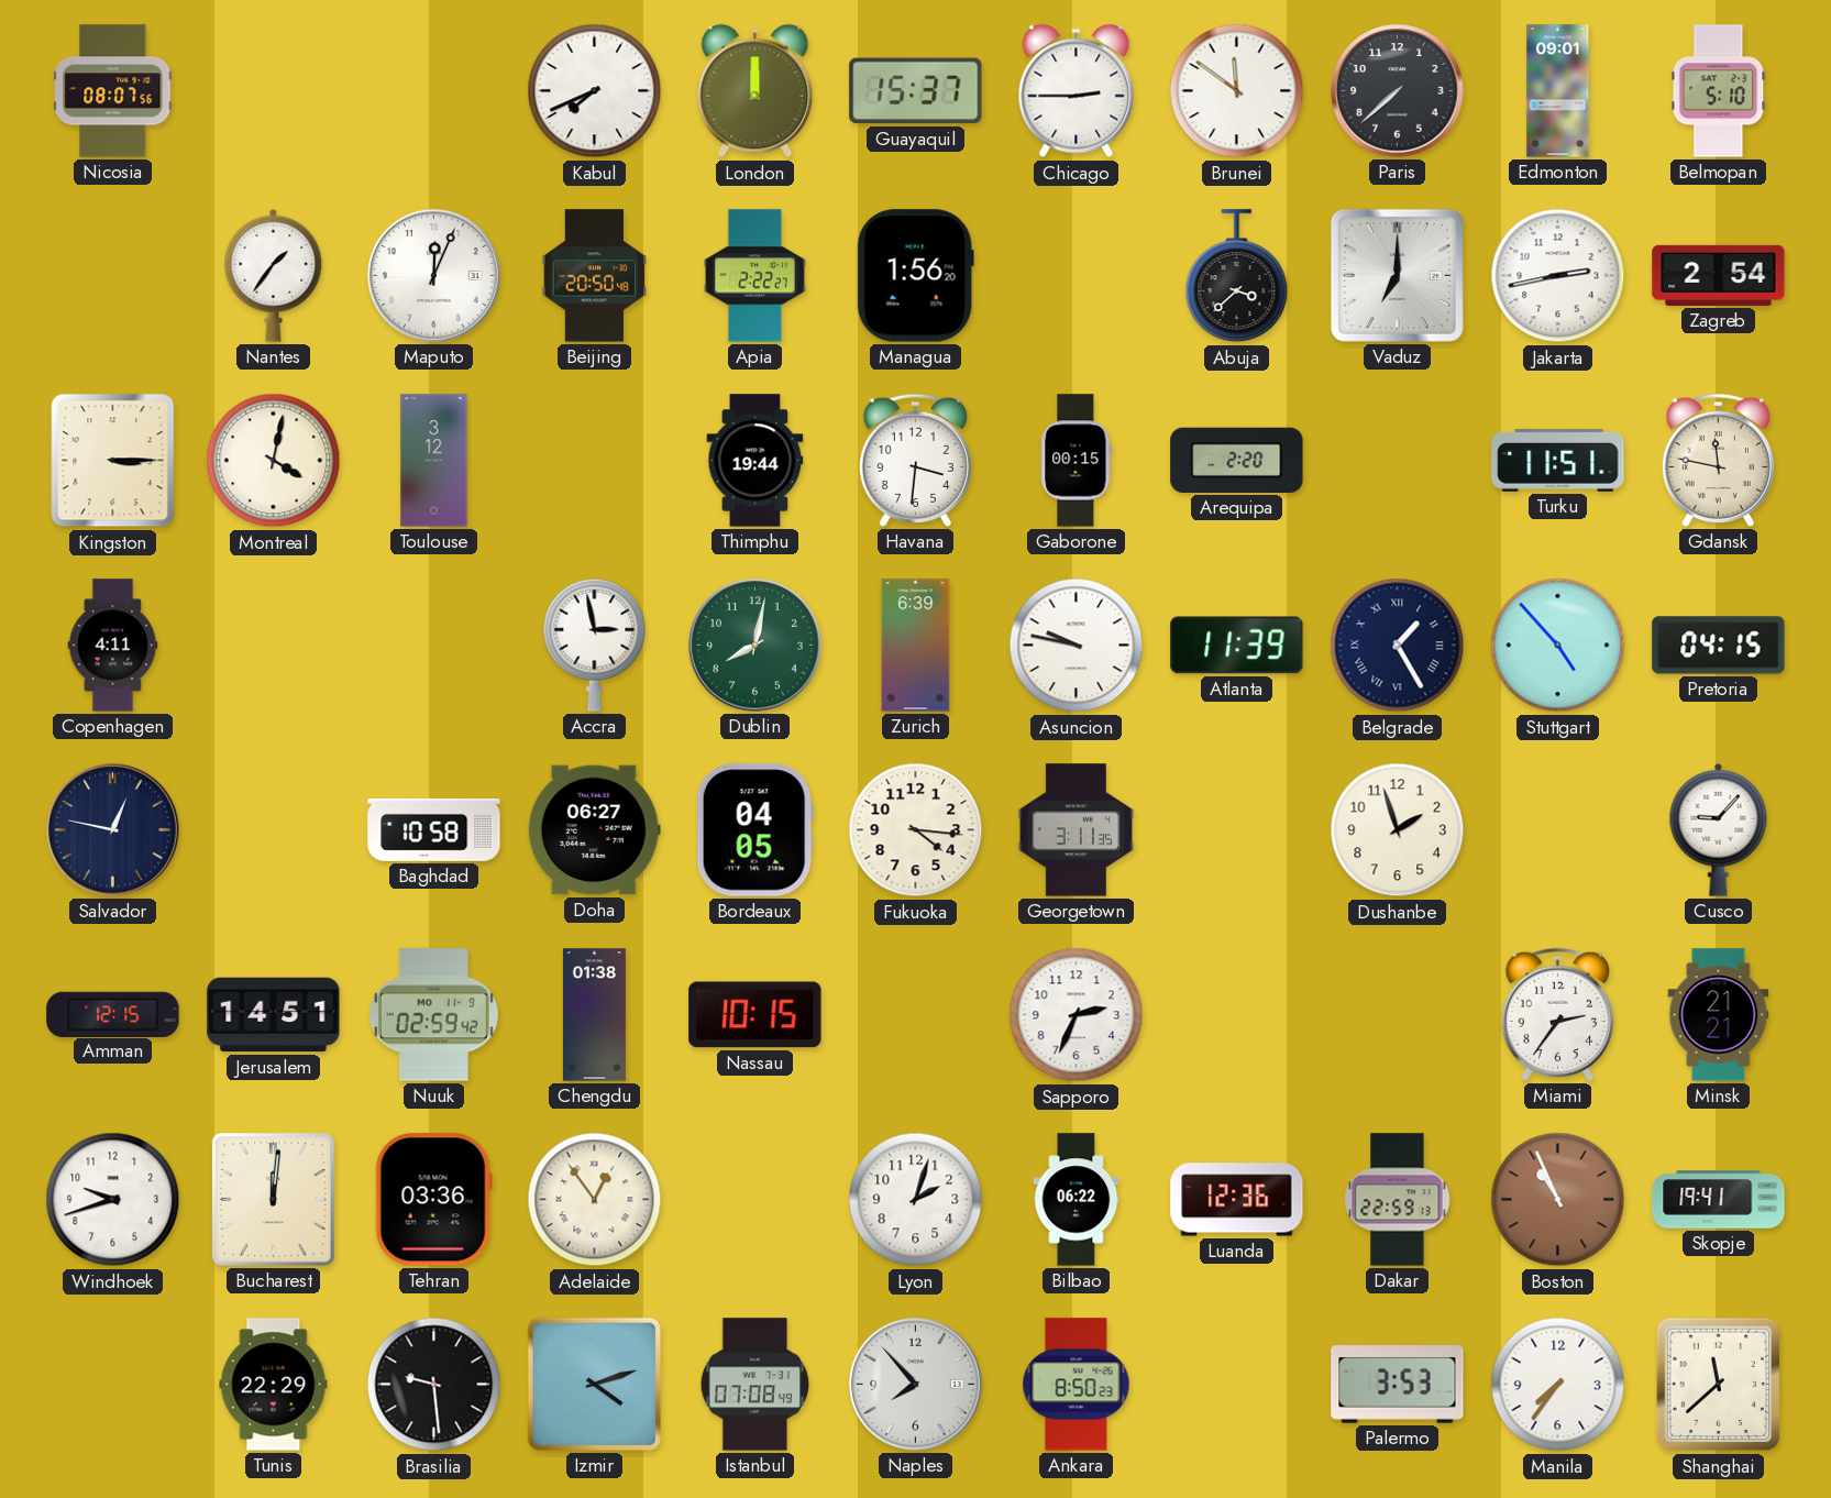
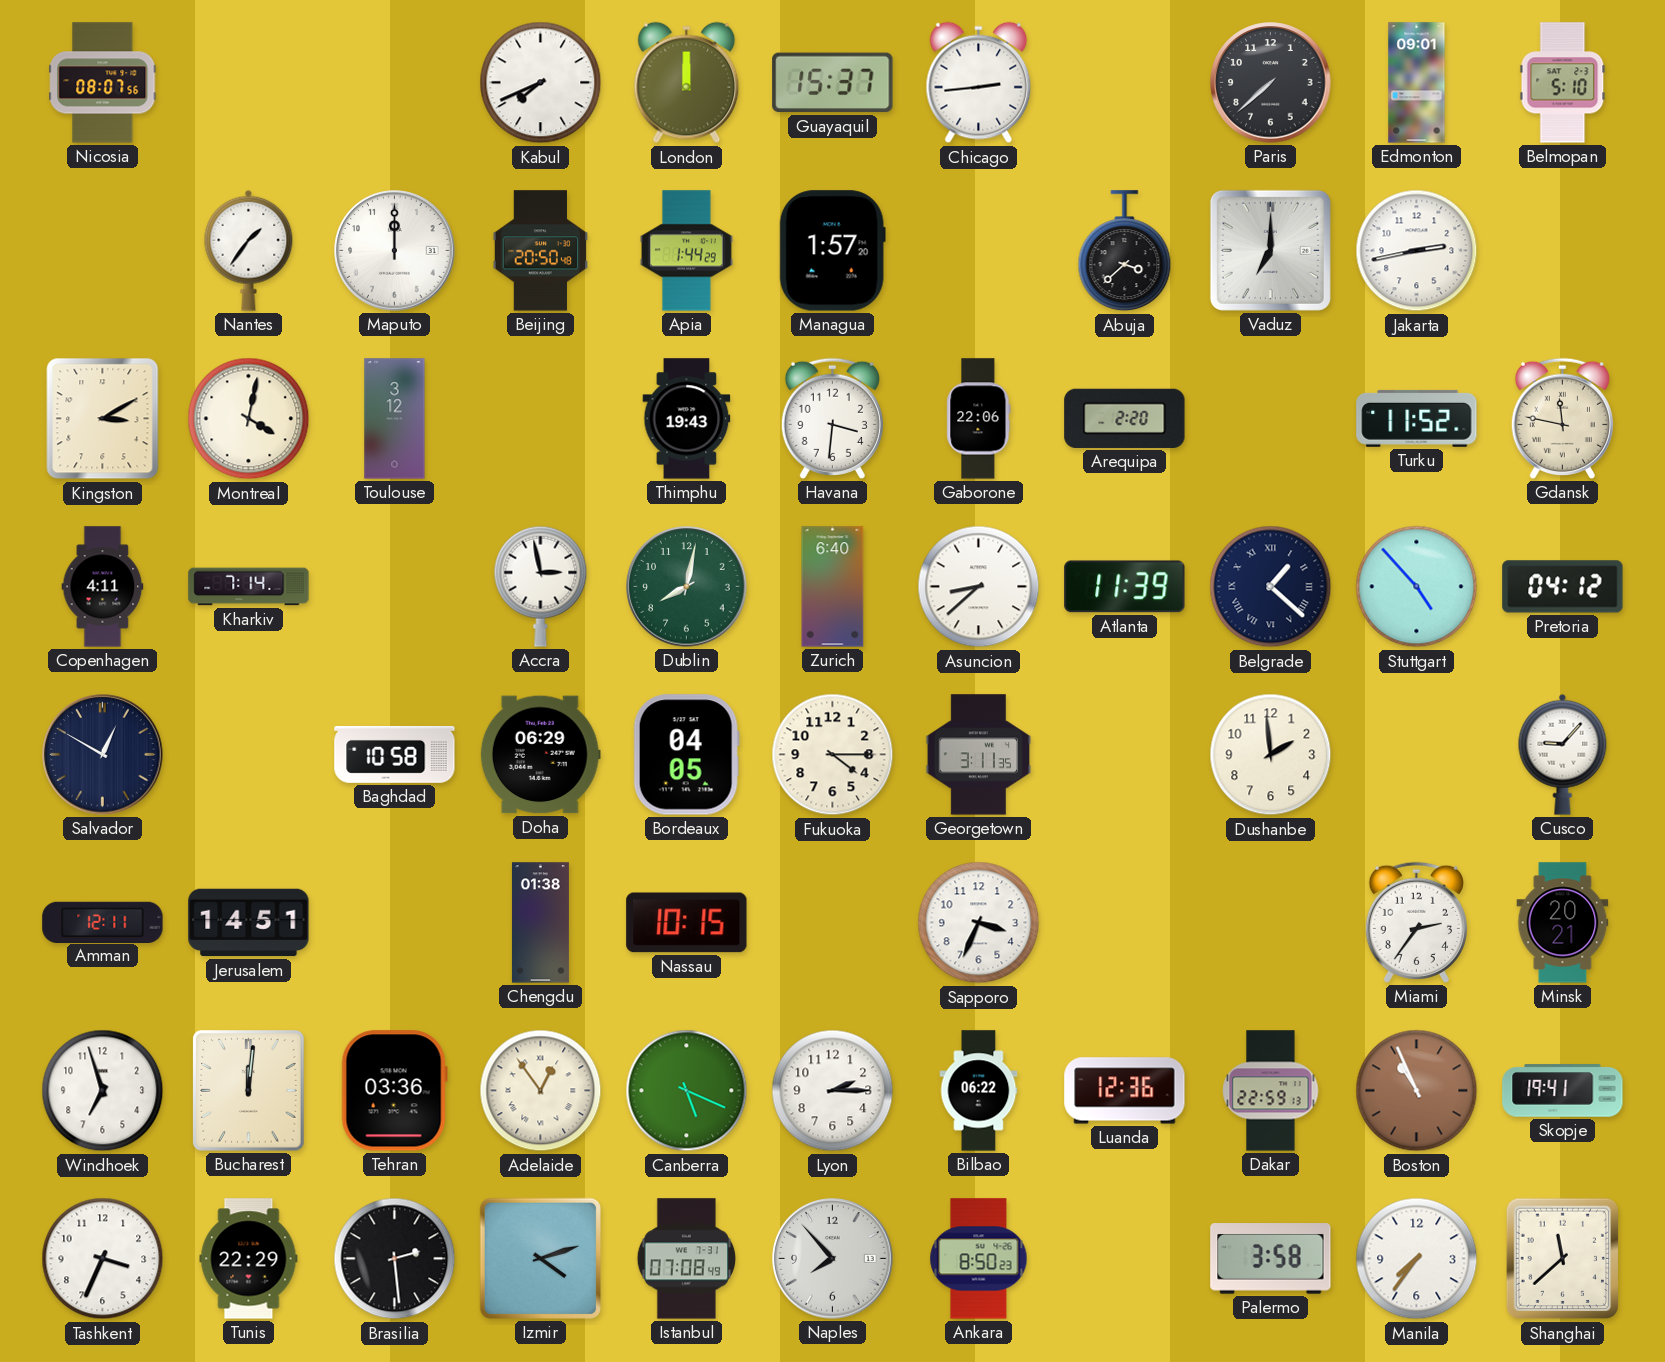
Chicago: 2:45 -> 2:44
Brunei: 11:51 -> none
Maputo: 12:04 -> 12:00
Apia: 2:22 -> 1:44
Managua: 1:56 -> 1:57
Zagreb: 2:54 -> none
Kingston: 3:15 -> 3:10
Thimphu: 19:44 -> 19:43
Gaborone: 00:15 -> 22:06
Turku: 11:51 -> 11:52
Kharkiv: none -> 7:14
Zurich: 6:39 -> 6:40
Asuncion: 9:47 -> 8:38
Belgrade: 1:25 -> 1:22
Pretoria: 04:15 -> 04:12
Salvador: 12:47 -> 12:50
Doha: 06:27 -> 06:29
Fukuoka: 4:16 -> 4:15
Dushanbe: 1:57 -> 1:59
Amman: 12:15 -> 12:11
Nuuk: 02:59 -> none
Sapporo: 2:34 -> 3:34
Minsk: 21:21 -> 20:21
Windhoek: 9:42 -> 6:57
Canberra: none -> 5:19
Lyon: 2:03 -> 2:15
Tashkent: none -> 3:34
Brasilia: 9:29 -> 2:29
Palermo: 3:53 -> 3:58
